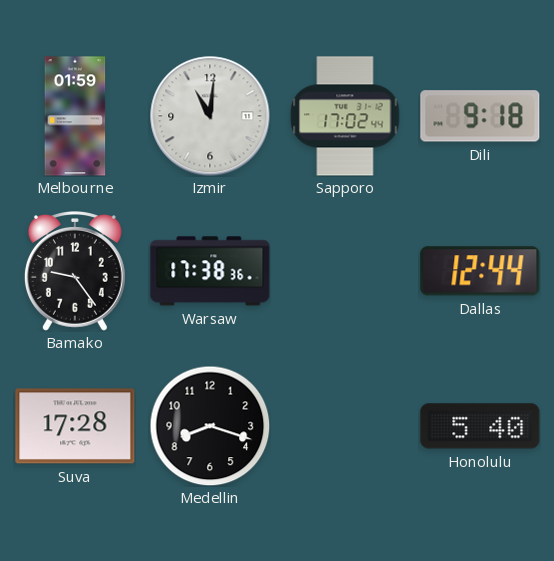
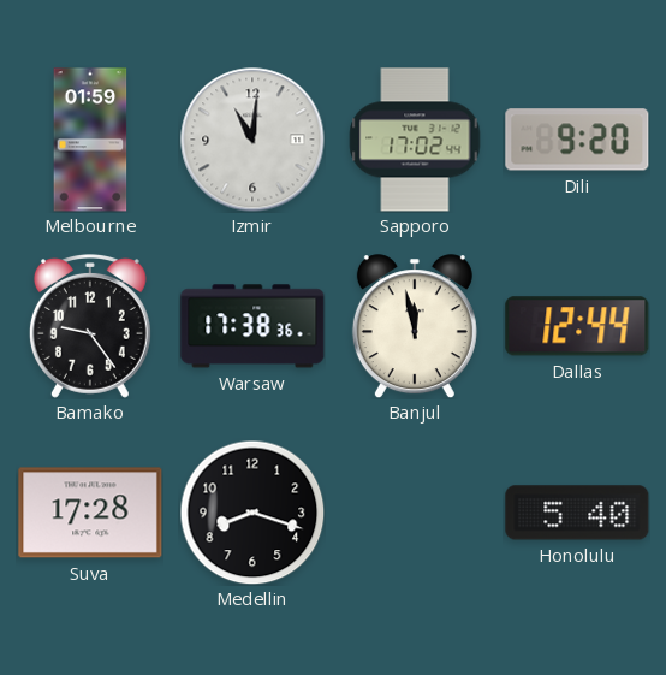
Dili: 9:18 -> 9:20
Banjul: none -> 11:58
